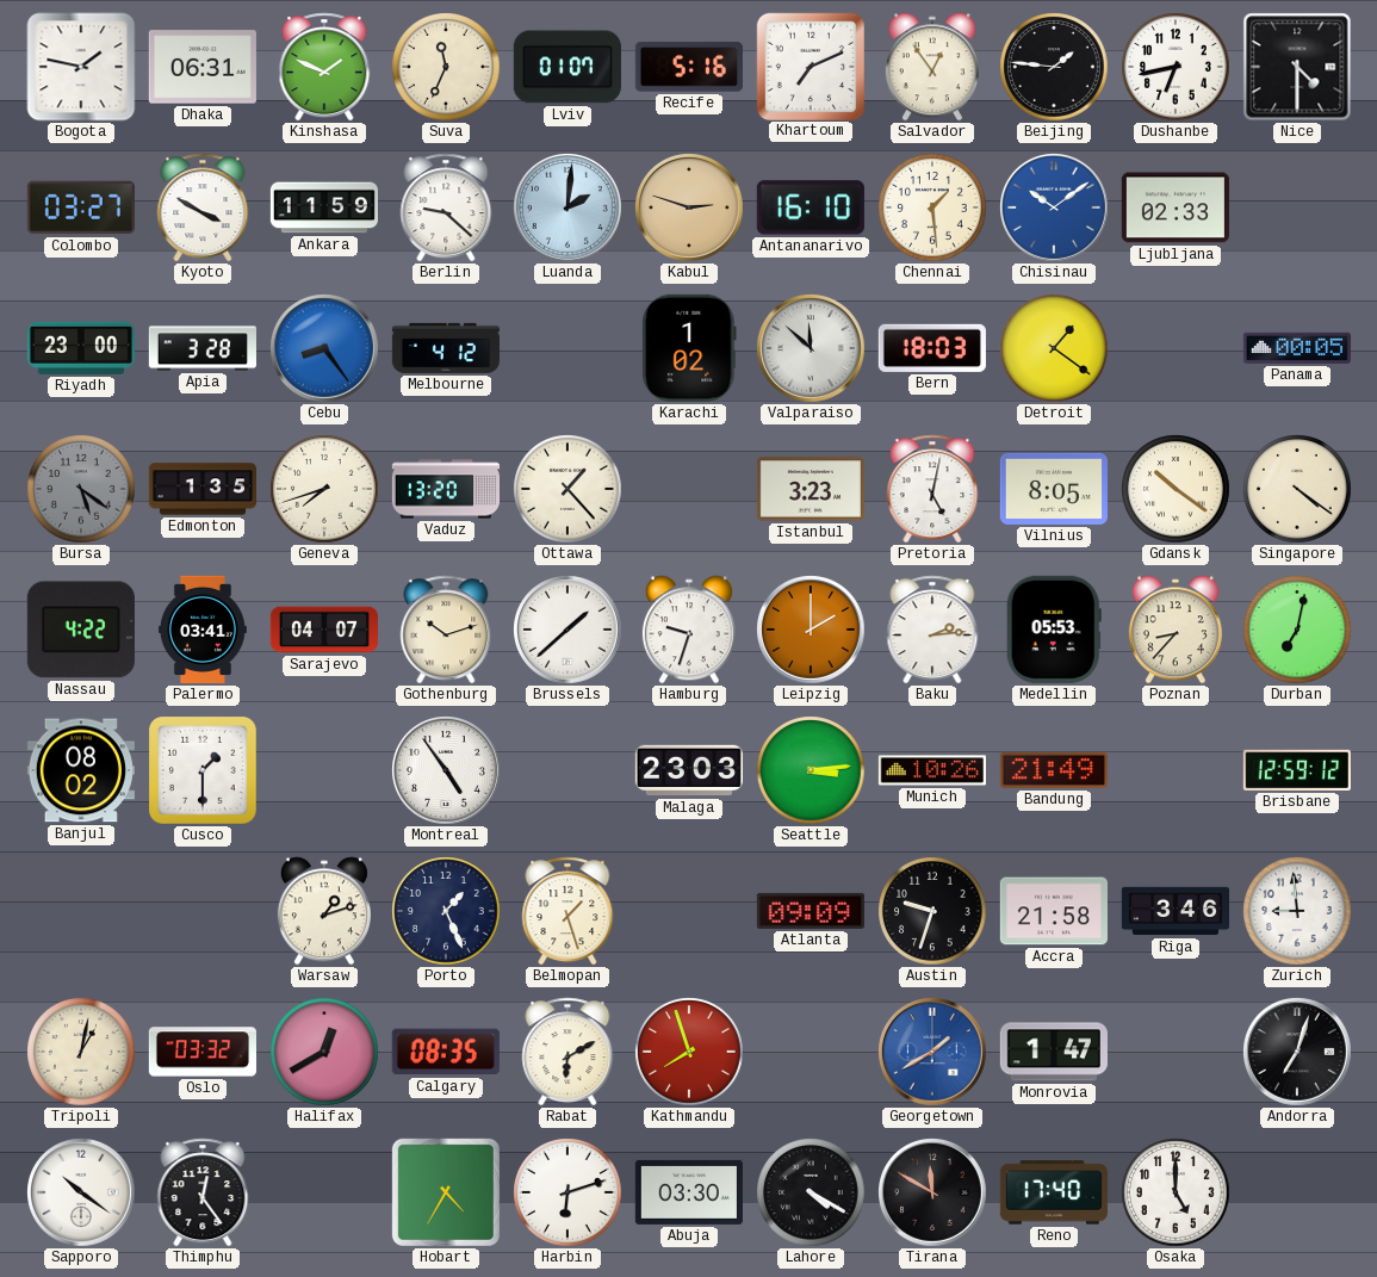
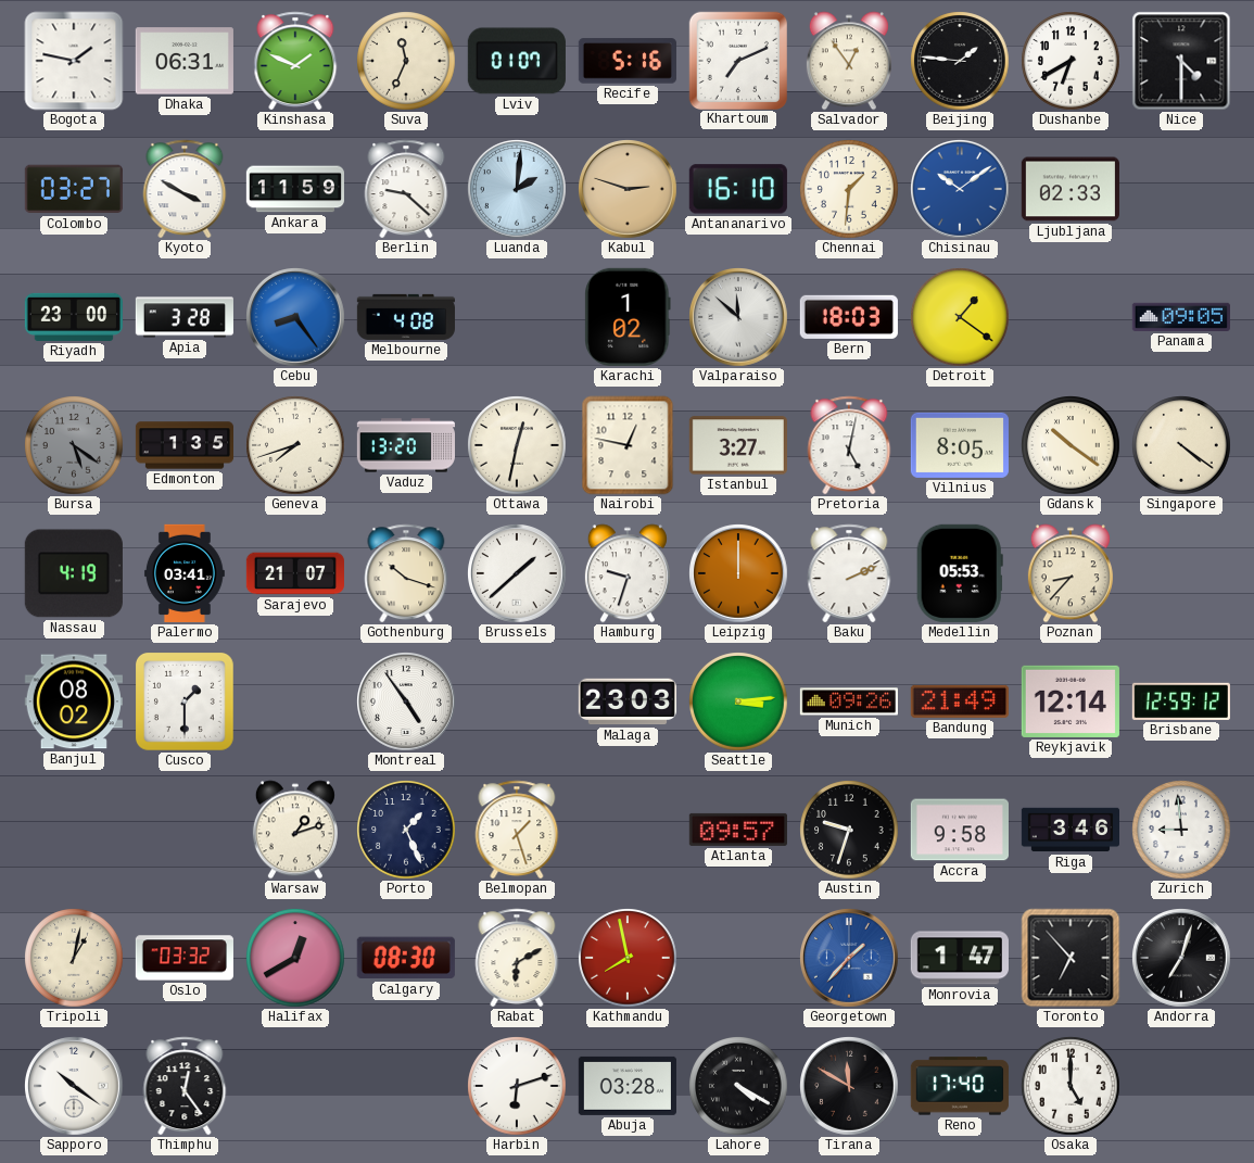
Dushanbe: 6:43 -> 6:40
Chennai: 1:29 -> 1:31
Melbourne: 4:12 -> 4:08
Panama: 00:05 -> 09:05
Ottawa: 1:23 -> 12:32
Nairobi: none -> 12:47
Istanbul: 3:23 -> 3:27
Nassau: 4:22 -> 4:19
Sarajevo: 04:07 -> 21:07
Gothenburg: 10:12 -> 10:18
Leipzig: 2:00 -> 12:00
Baku: 2:14 -> 2:11
Durban: 7:02 -> none
Munich: 10:26 -> 09:26
Reykjavik: none -> 12:14
Atlanta: 09:09 -> 09:57
Accra: 21:58 -> 9:58
Calgary: 08:35 -> 08:30
Kathmandu: 7:57 -> 7:58
Georgetown: 1:40 -> 1:37
Toronto: none -> 6:53
Hobart: 4:35 -> none
Abuja: 03:30 -> 03:28
